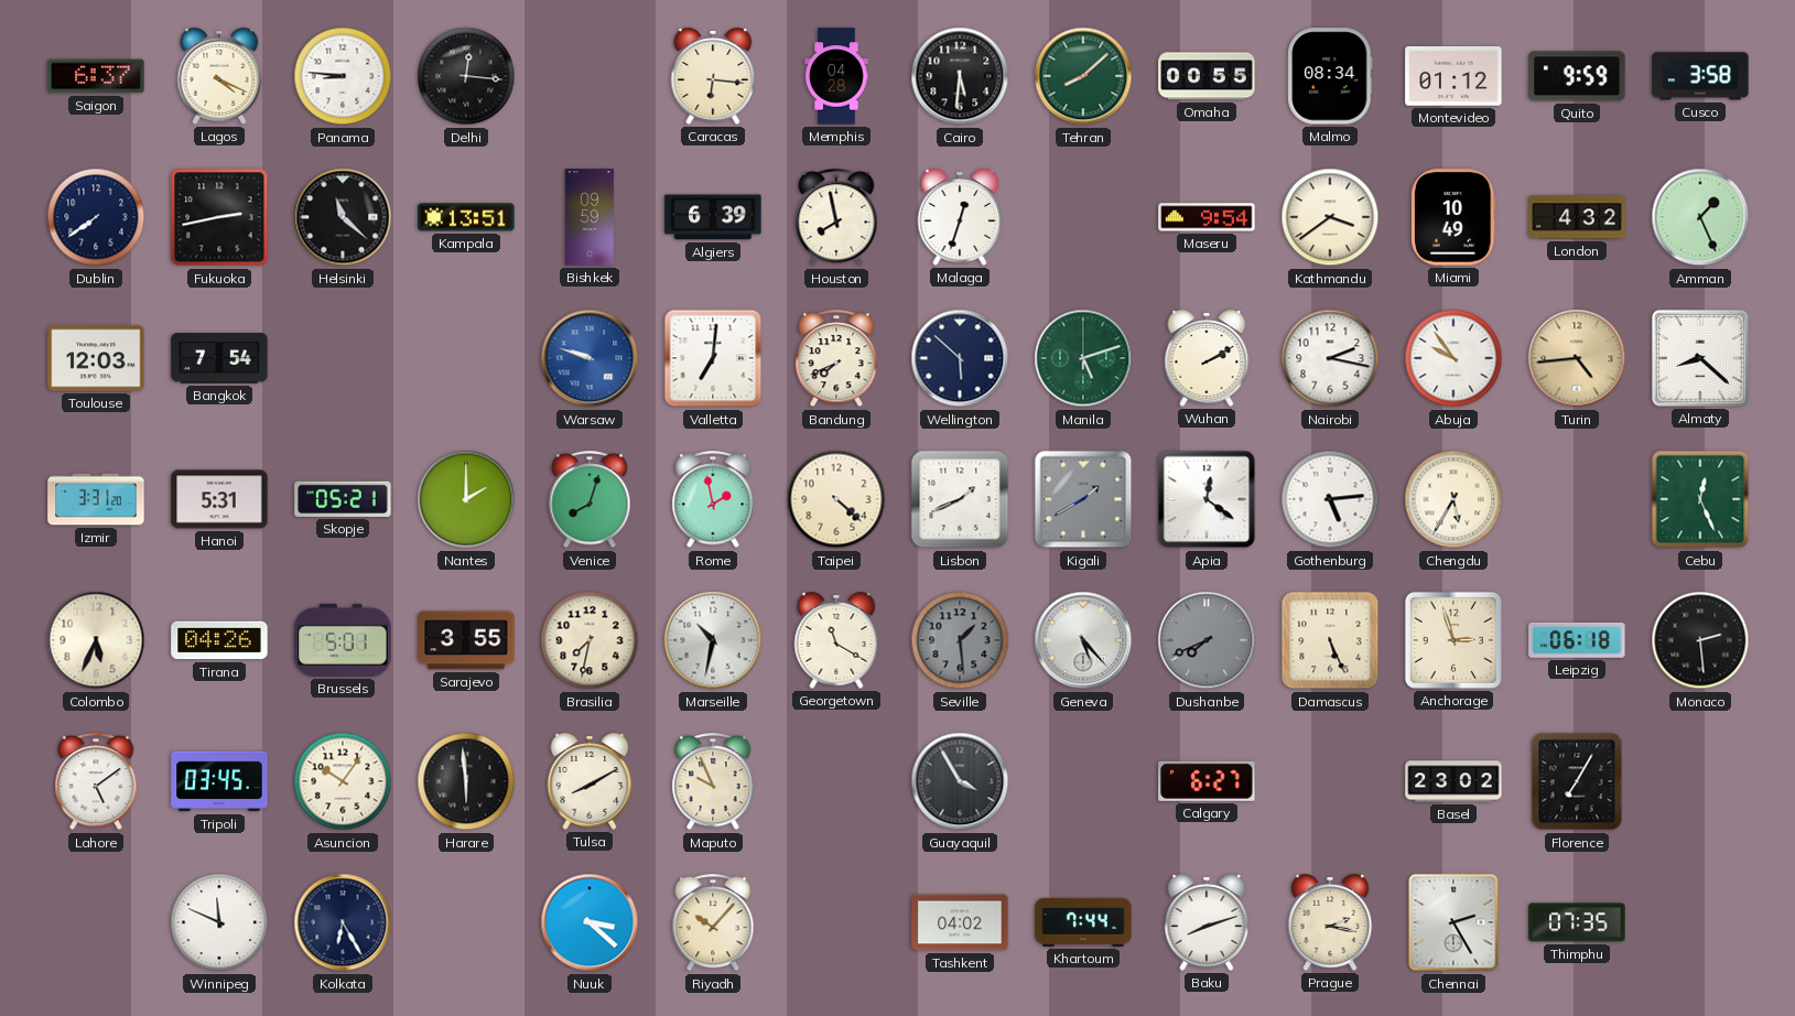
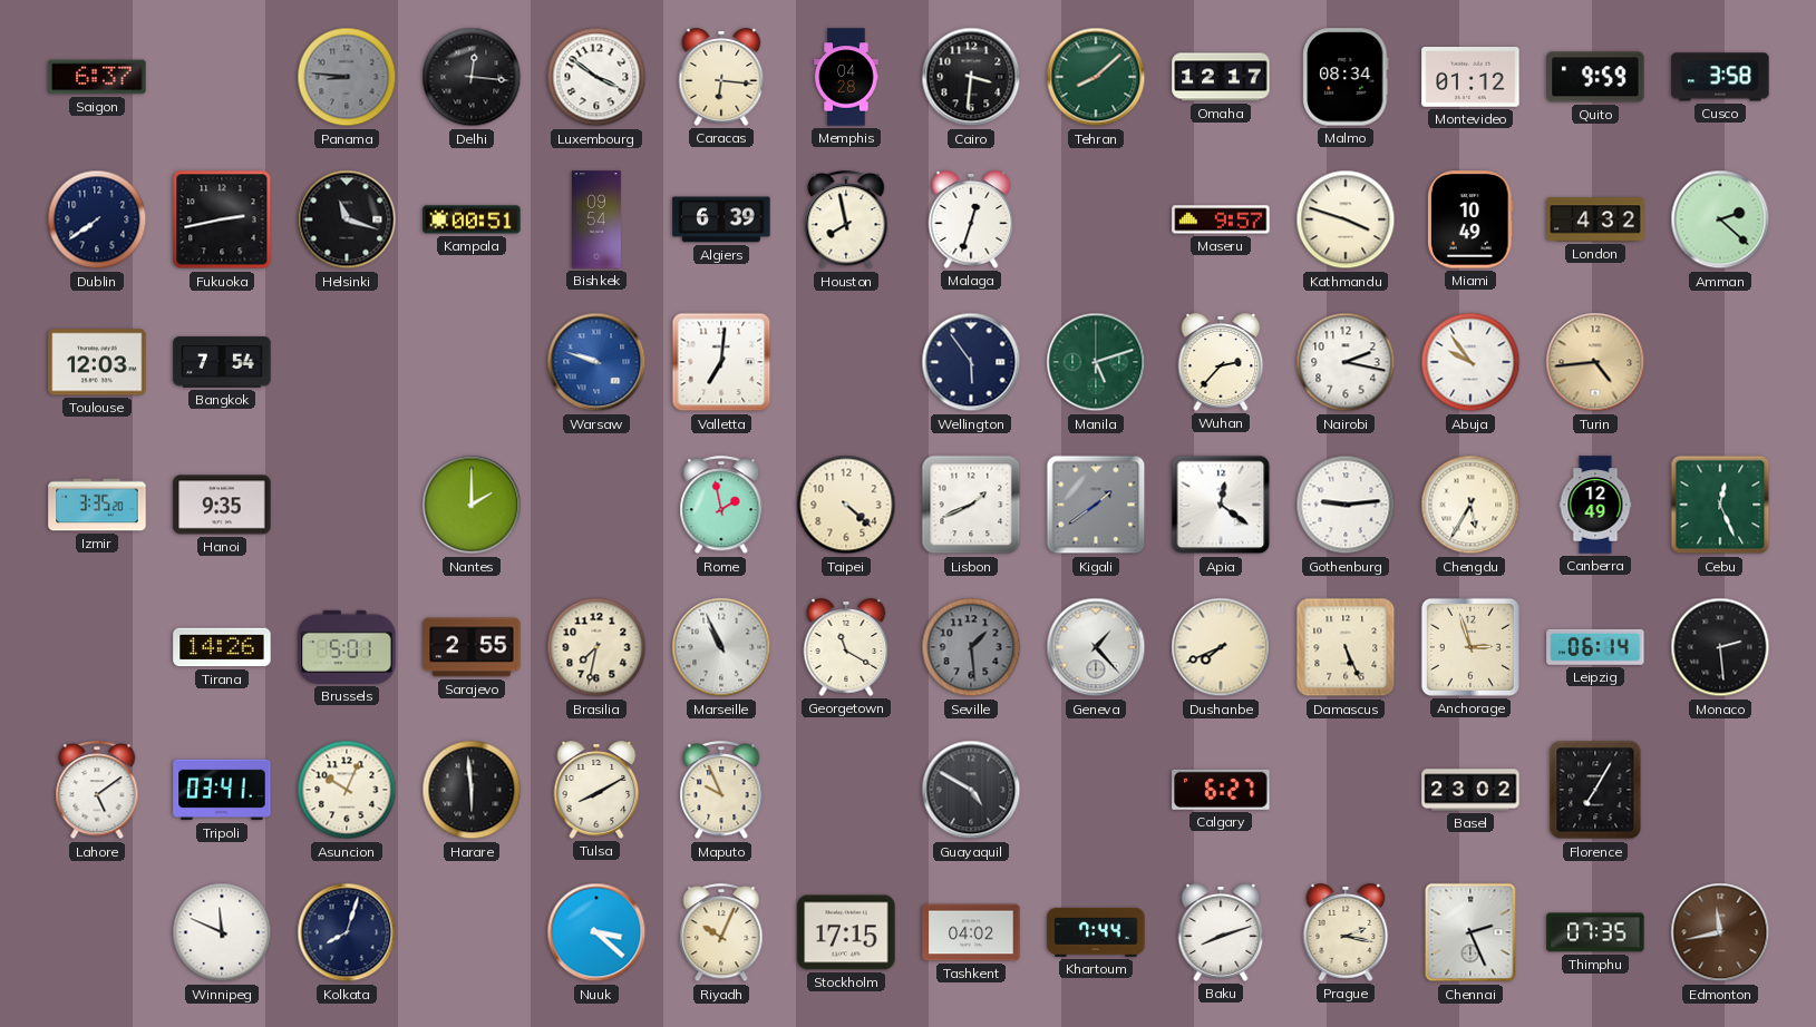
Lagos: 4:19 -> none
Panama dial: white -> grey
Luxembourg: none -> 3:51
Cairo: 5:31 -> 3:31
Omaha: 00:55 -> 12:17
Helsinki: 11:22 -> 11:18
Kampala: 13:51 -> 00:51
Bishkek: 09:59 -> 09:54
Maseru: 9:54 -> 9:57
Kathmandu: 3:39 -> 3:48
Amman: 1:26 -> 2:22
Bandung: 7:41 -> none
Wellington: 5:52 -> 5:54
Wuhan: 2:10 -> 2:37
Almaty: 8:22 -> none
Izmir: 3:31 -> 3:35
Hanoi: 5:31 -> 9:35
Skopje: 05:21 -> none
Venice: 8:03 -> none
Kigali: 1:40 -> 1:39
Gothenburg: 5:14 -> 9:14
Canberra: none -> 12:49
Colombo: 5:34 -> none
Tirana: 04:26 -> 14:26
Sarajevo: 3:55 -> 2:55
Marseille: 10:32 -> 10:56
Geneva: 5:23 -> 1:23
Dushanbe dial: grey -> cream
Leipzig: 06:18 -> 06:14
Tripoli: 03:45 -> 03:41
Asuncion: 10:06 -> 10:04
Guayaquil: 3:55 -> 4:50
Kolkata: 6:25 -> 8:03
Riyadh: 10:07 -> 10:04
Stockholm: none -> 17:15
Chennai: 2:25 -> 2:26
Edmonton: none -> 11:43
